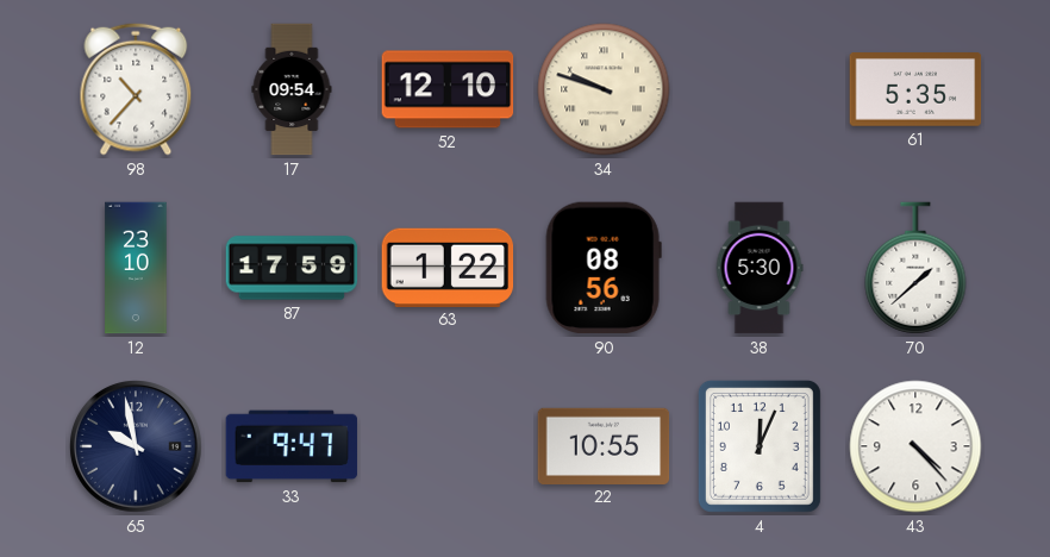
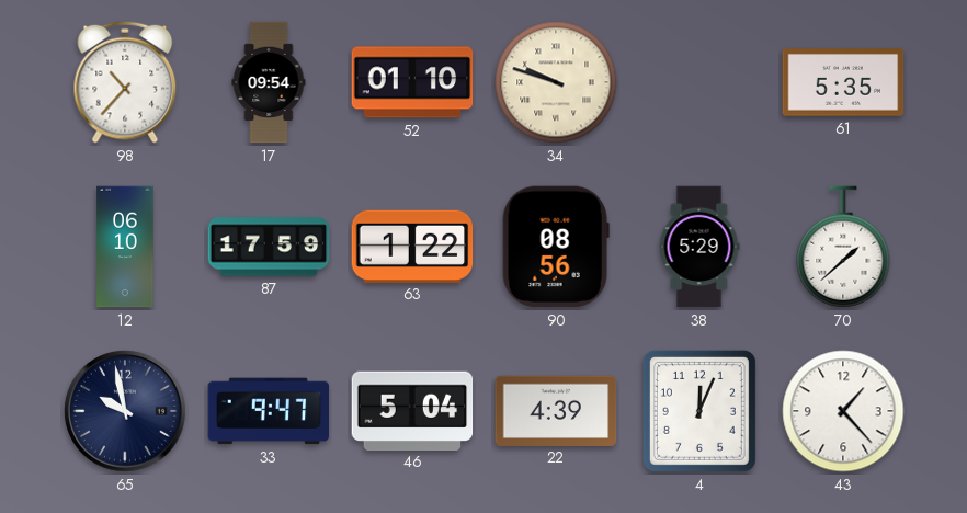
52: 12:10 -> 01:10
12: 23:10 -> 06:10
38: 5:30 -> 5:29
46: none -> 5:04
22: 10:55 -> 4:39
43: 4:23 -> 1:23
